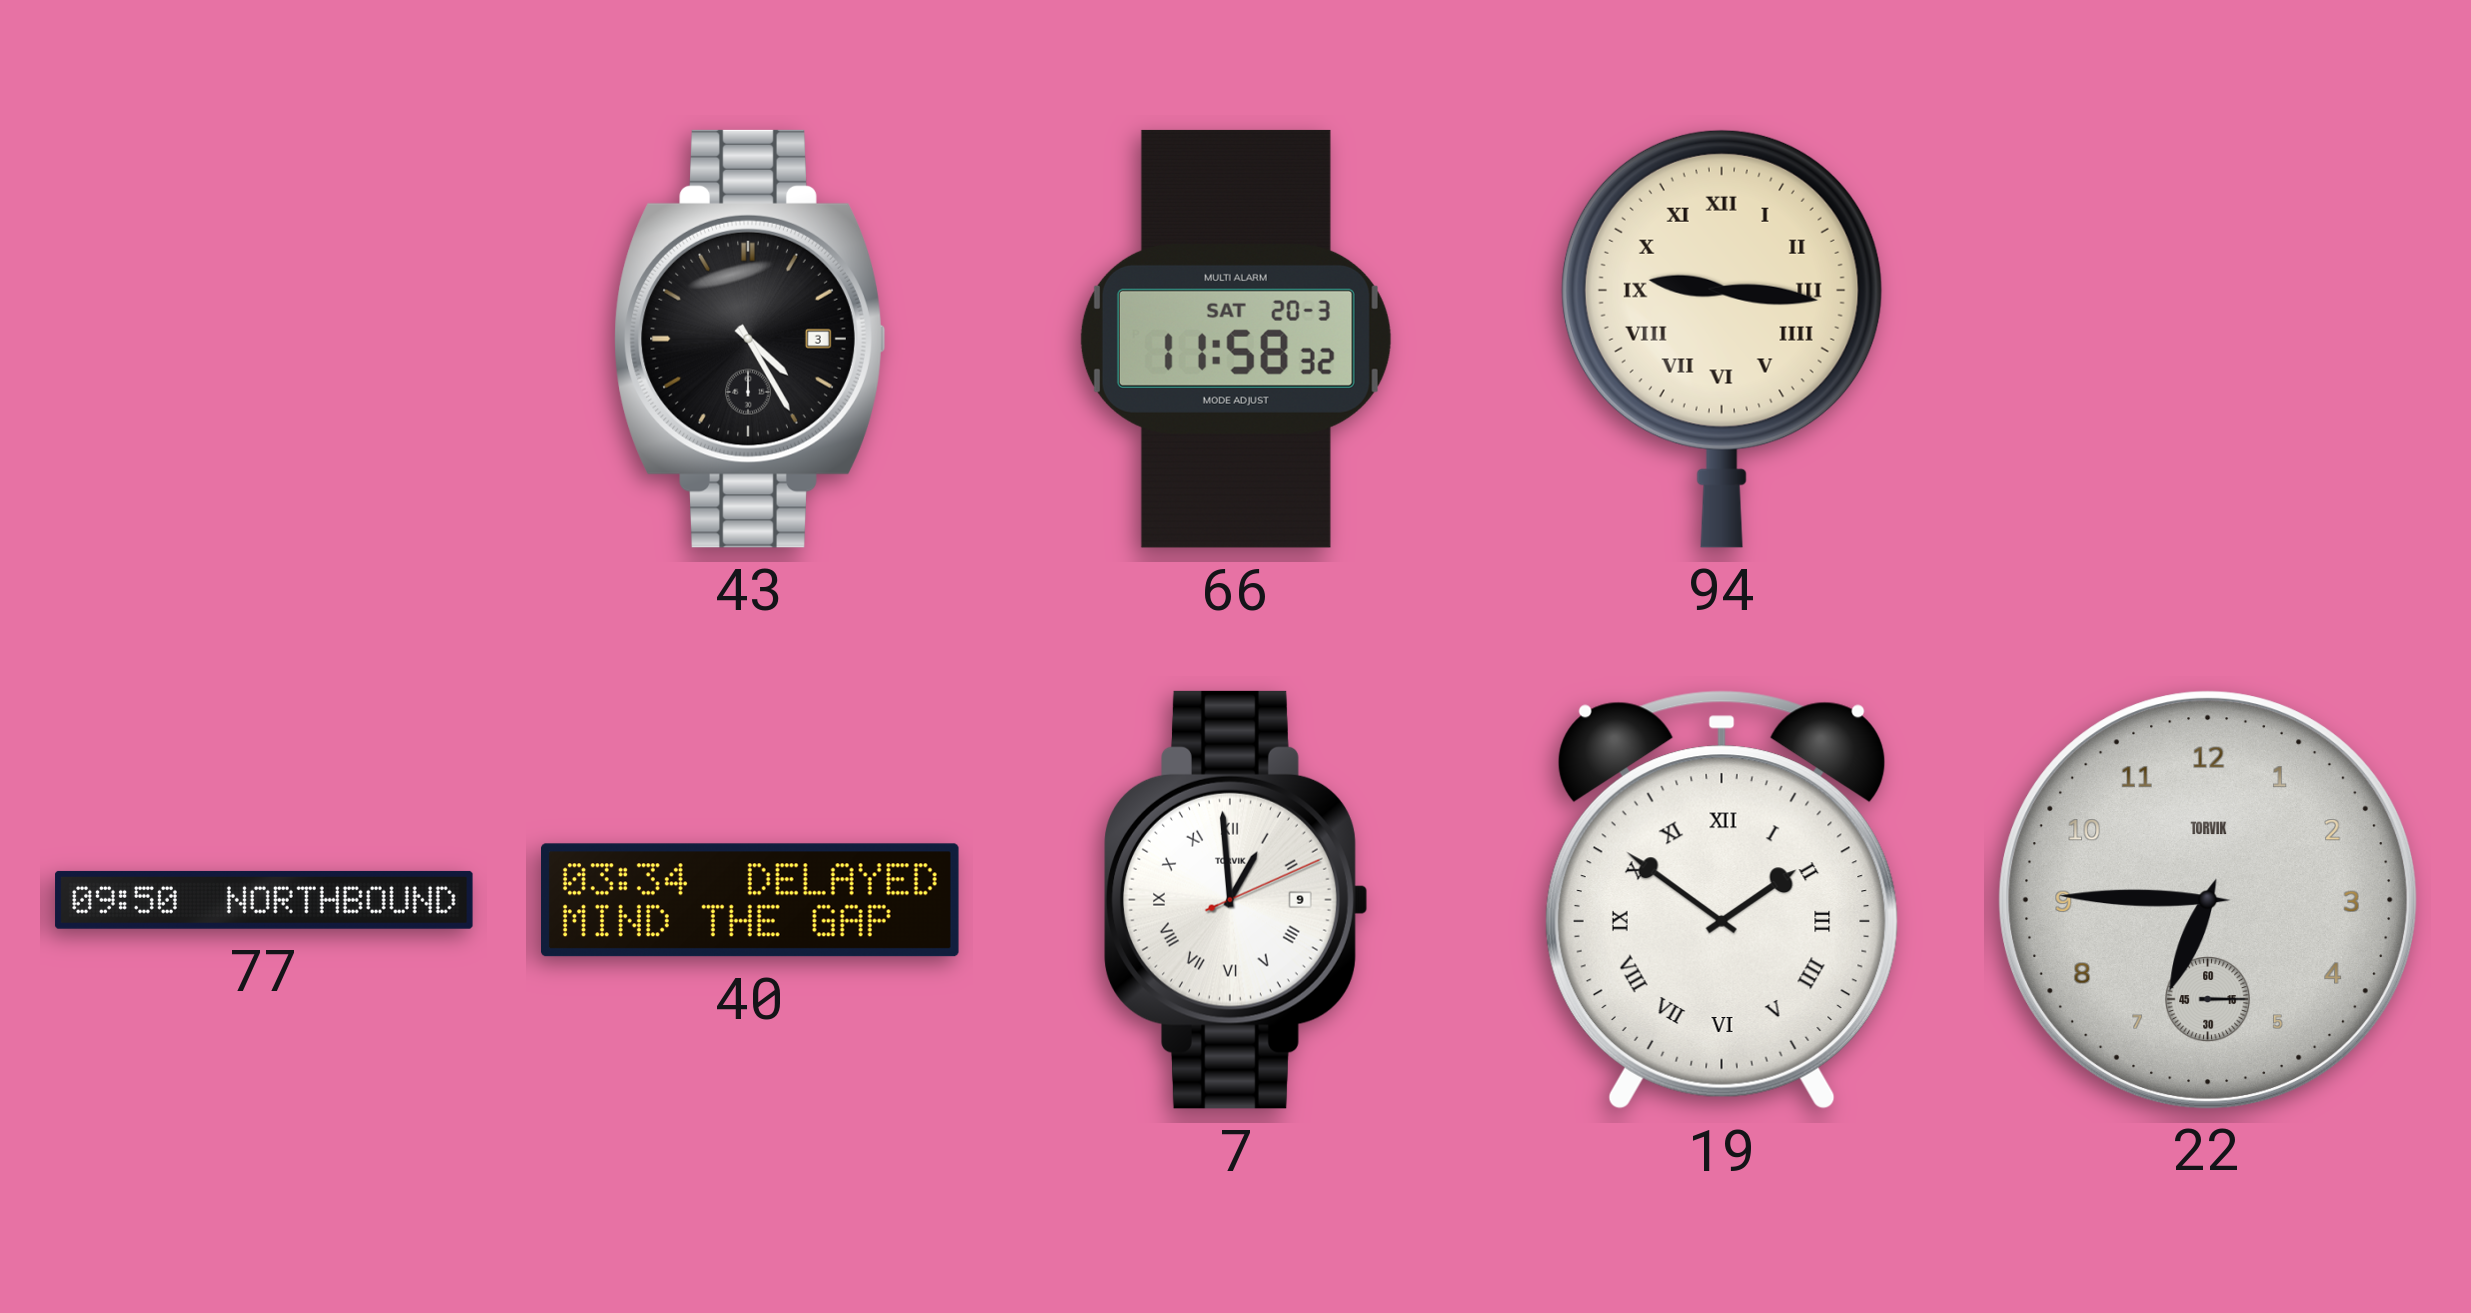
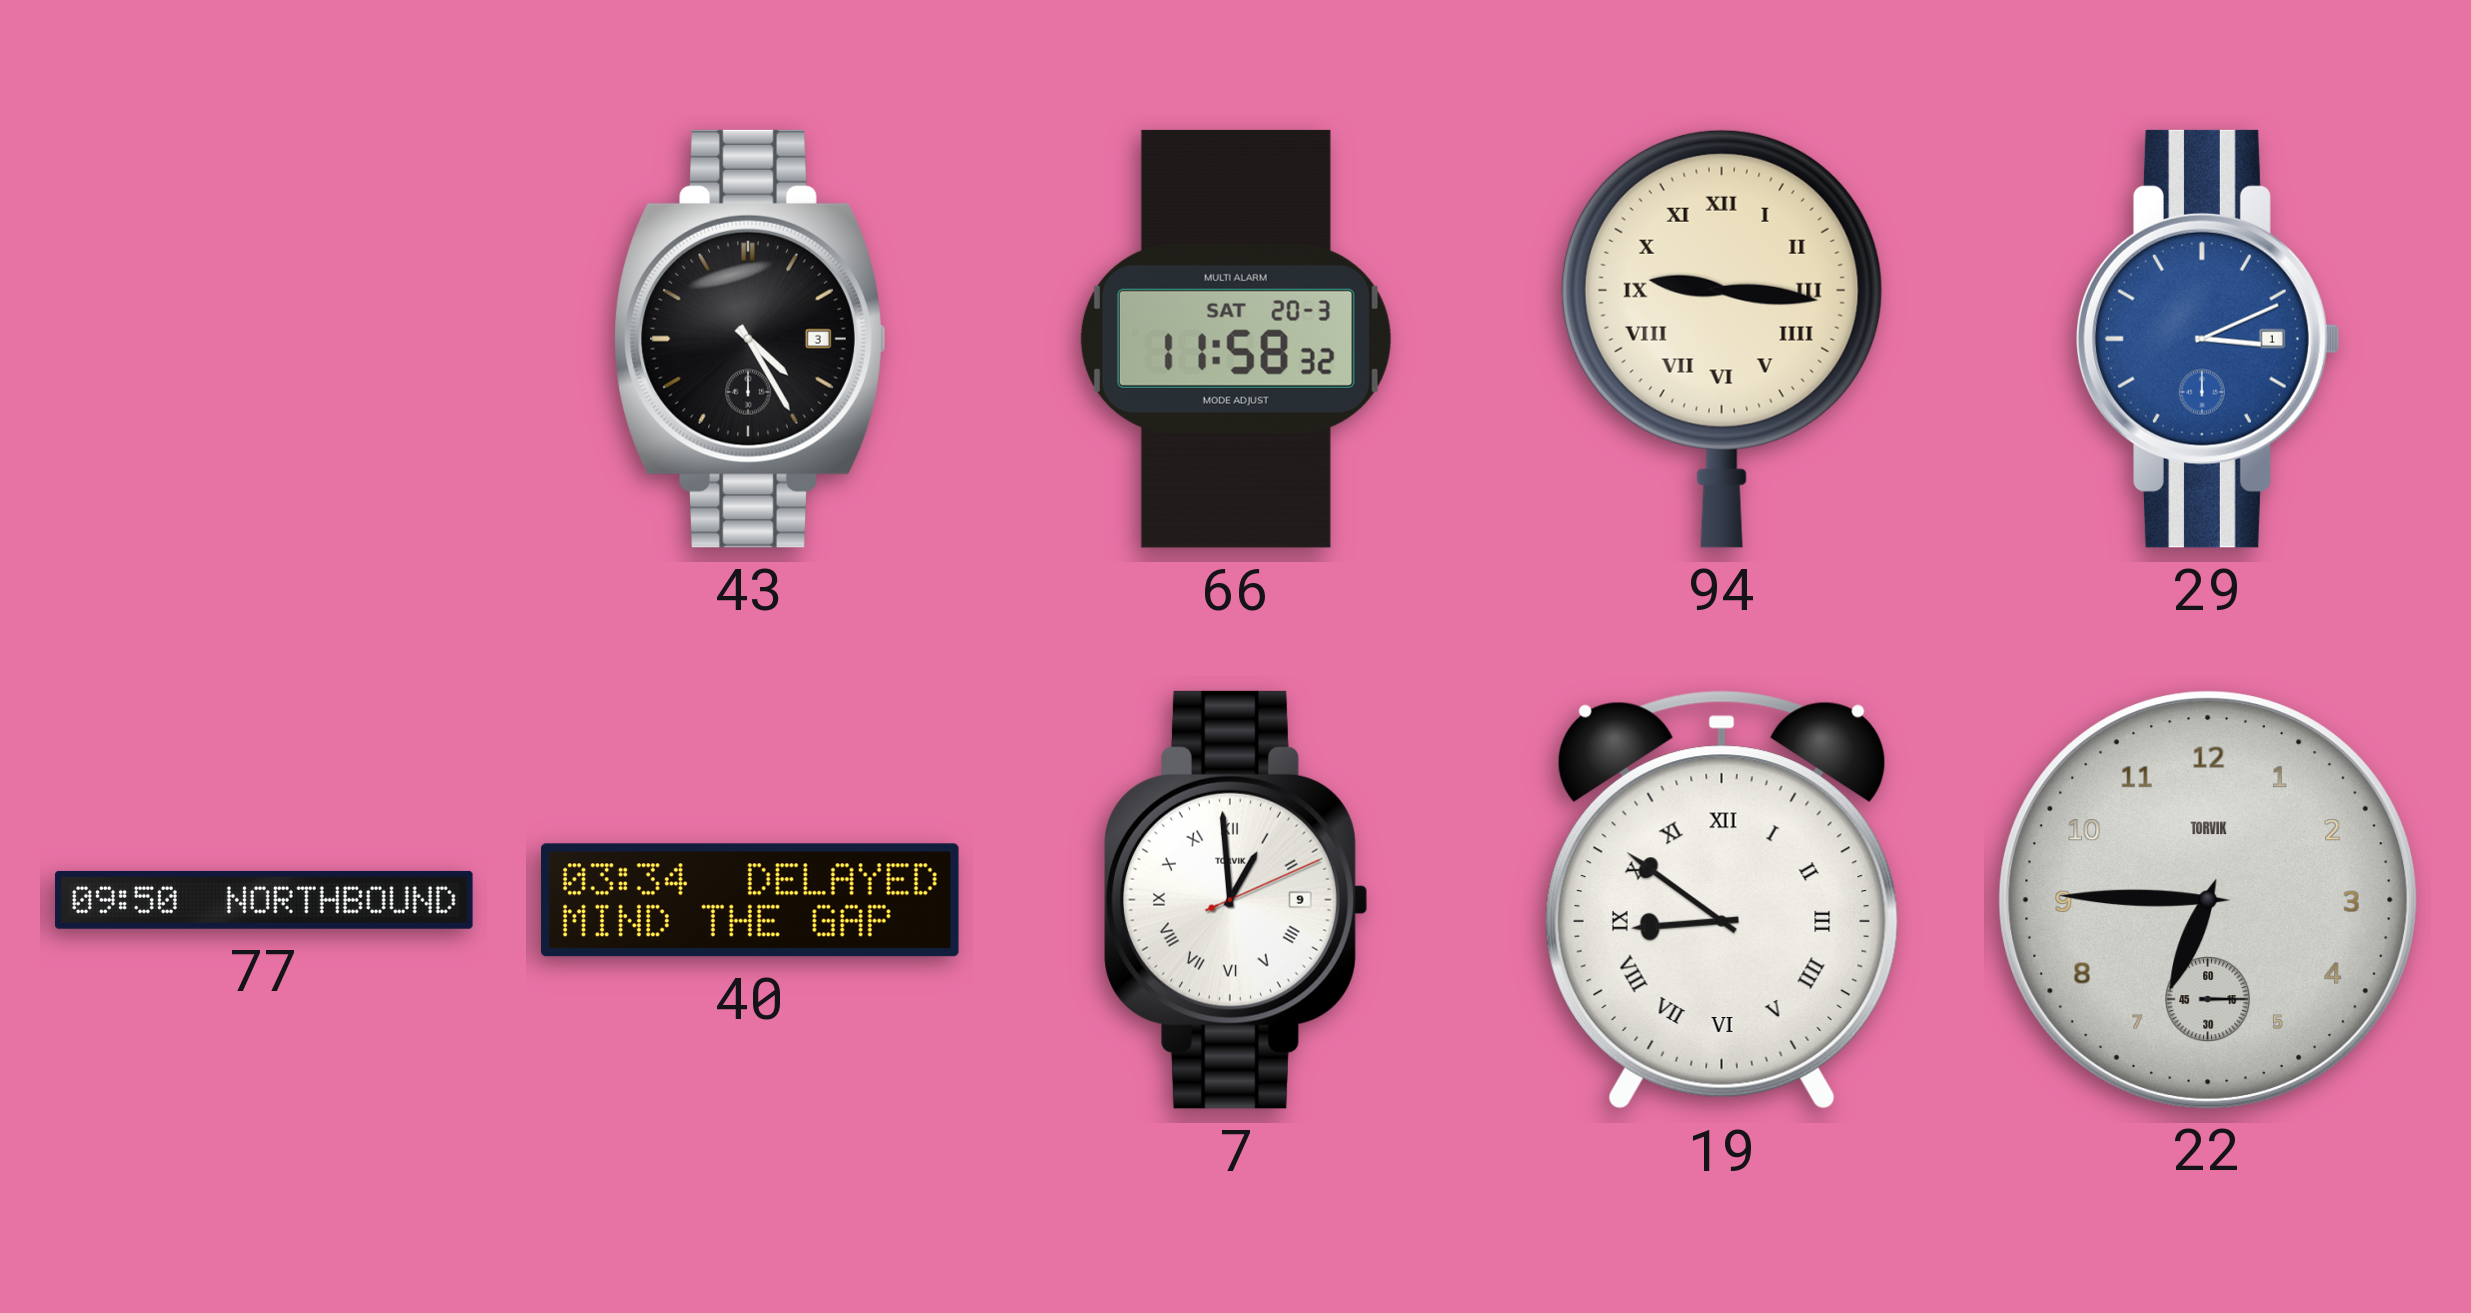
29: none -> 3:11
19: 1:51 -> 8:51
